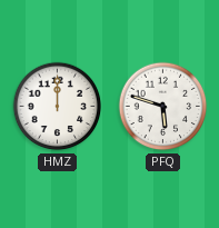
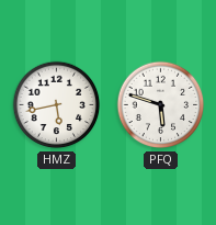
HMZ: 12:00 -> 5:43
